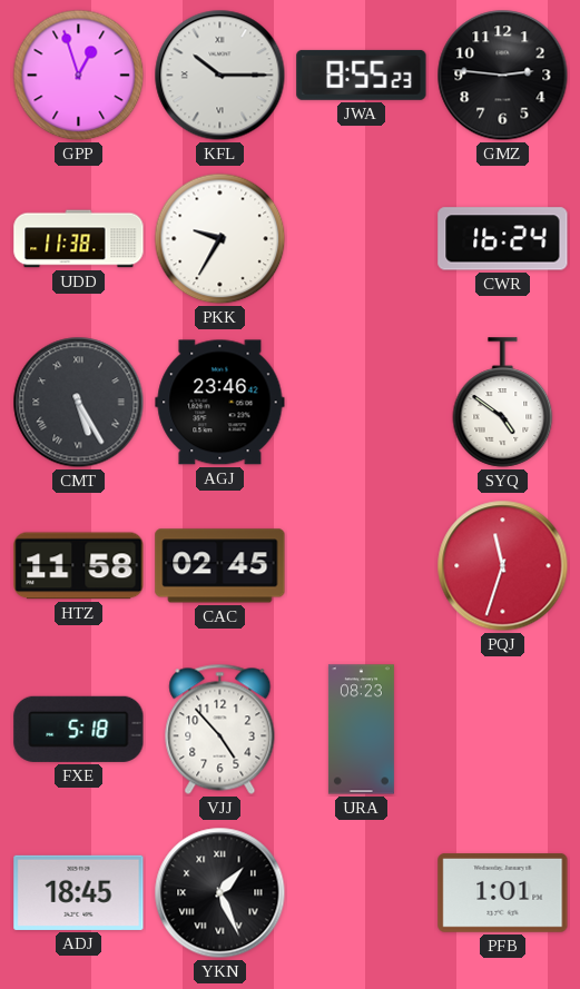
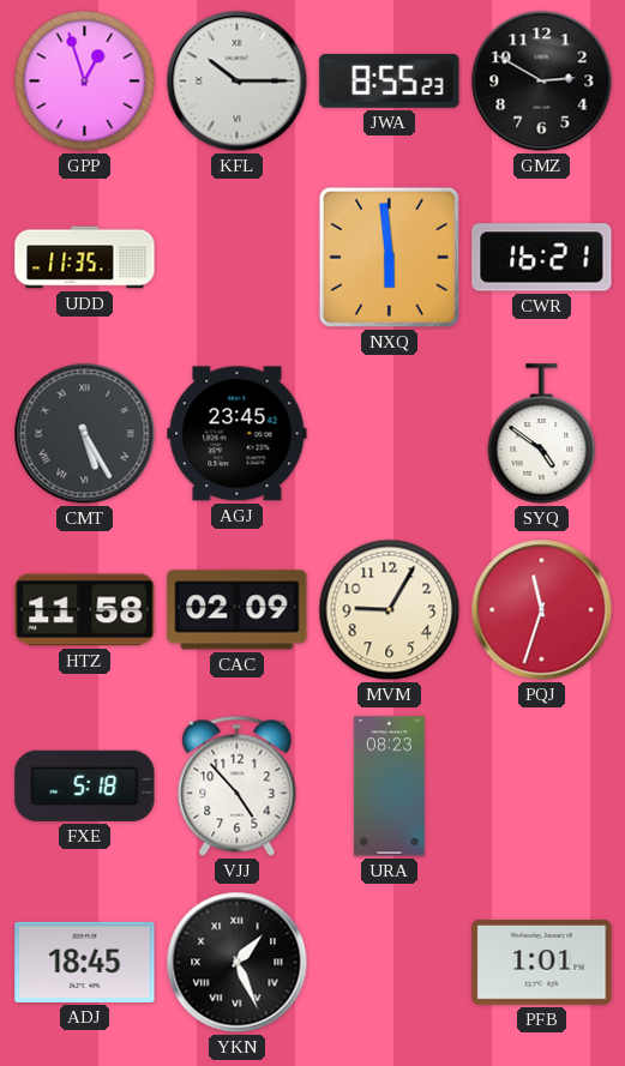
GMZ: 2:46 -> 2:50
UDD: 11:38 -> 11:35
PKK: 9:35 -> none
NXQ: none -> 5:59
CWR: 16:24 -> 16:21
AGJ: 23:46 -> 23:45
CAC: 02:45 -> 02:09
MVM: none -> 9:05
